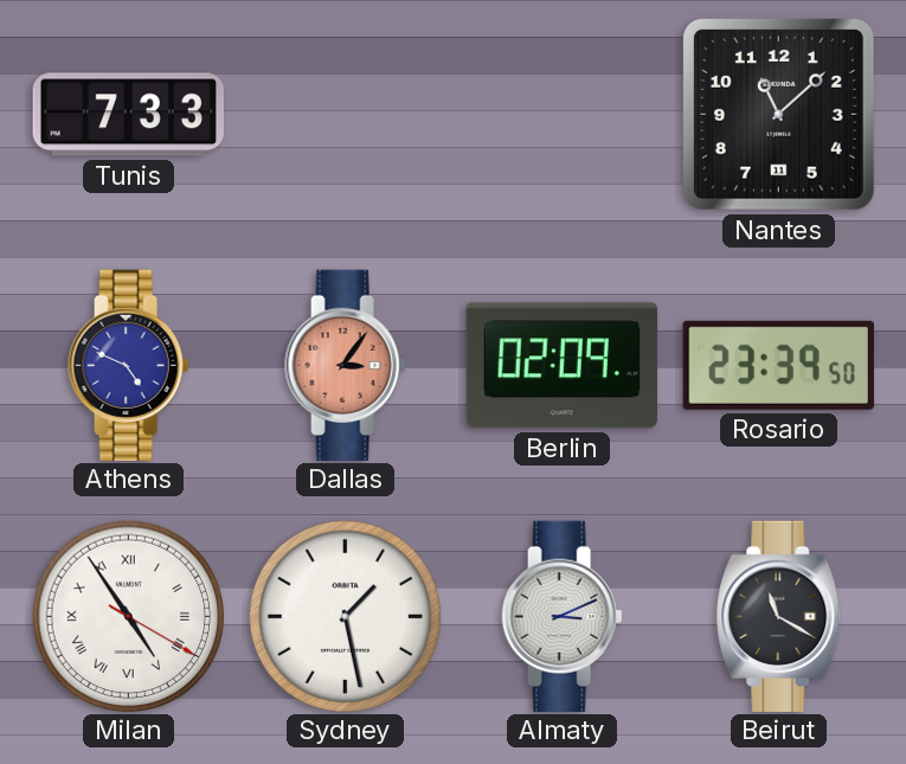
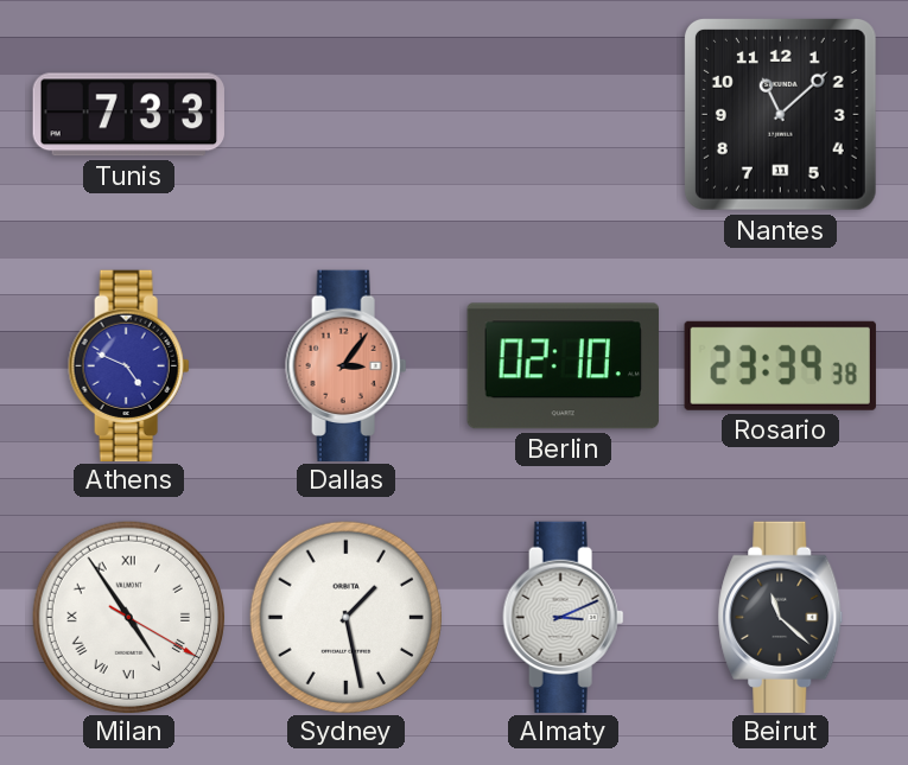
Berlin: 02:09 -> 02:10
Rosario: 23:39:50 -> 23:39:38
Beirut: 11:20 -> 11:22
